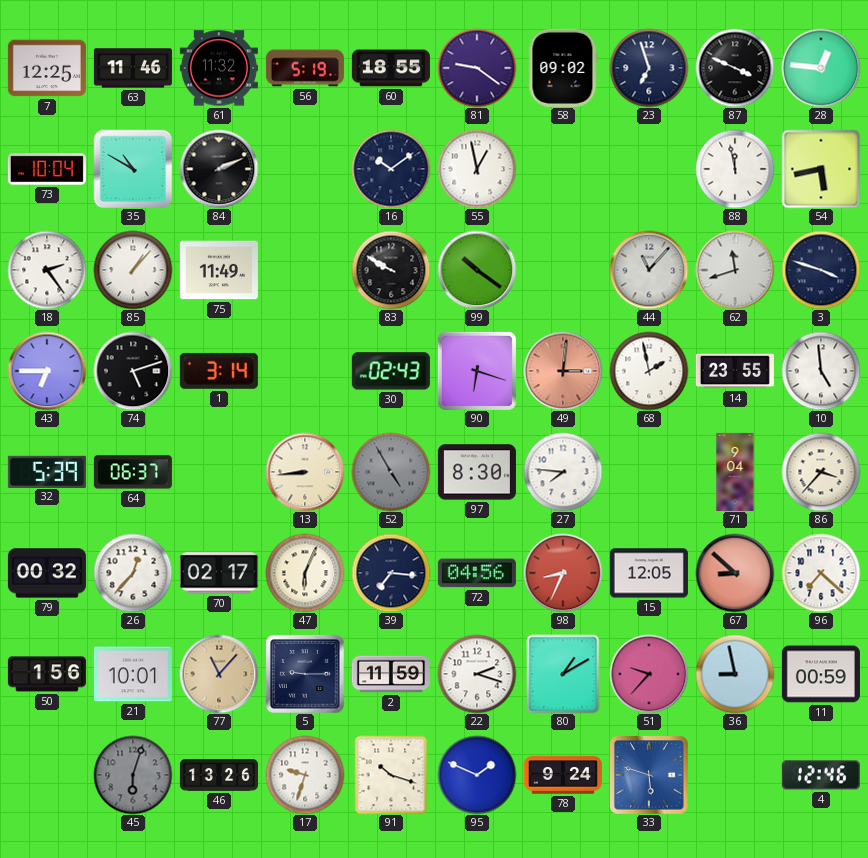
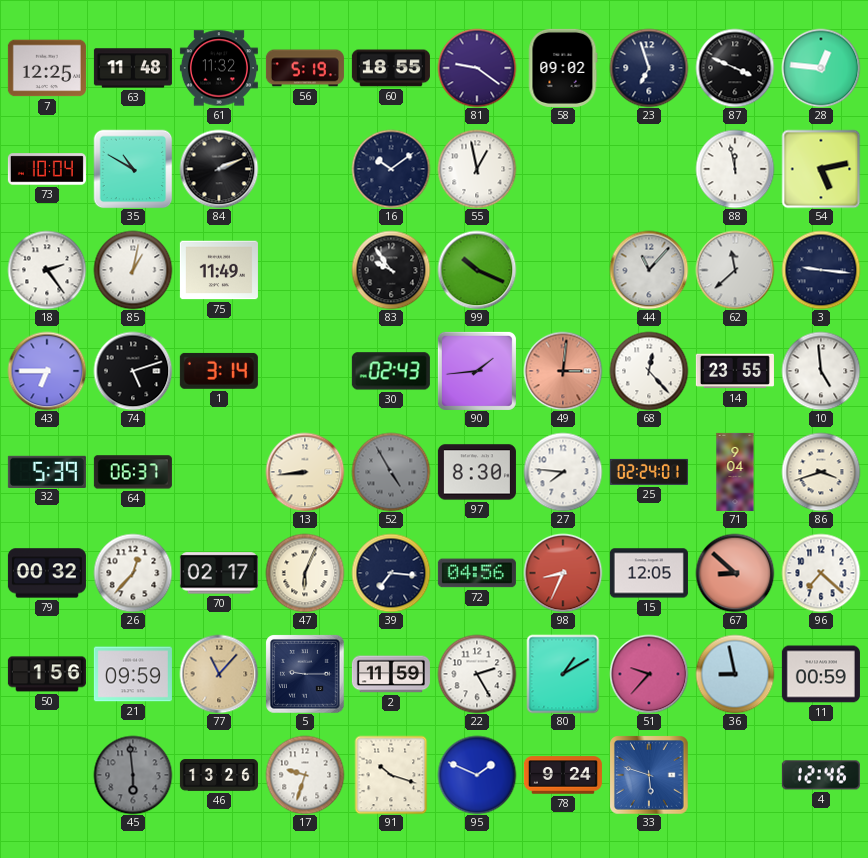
63: 11:46 -> 11:48
54: 5:43 -> 5:13
85: 1:07 -> 1:02
83: 9:50 -> 9:54
99: 10:21 -> 10:19
62: 11:42 -> 11:38
3: 3:48 -> 9:16
90: 6:18 -> 1:44
68: 1:58 -> 12:23
25: none -> 02:24
86: 3:37 -> 3:42
21: 10:01 -> 09:59
22: 2:18 -> 2:25
45: 6:03 -> 5:59
